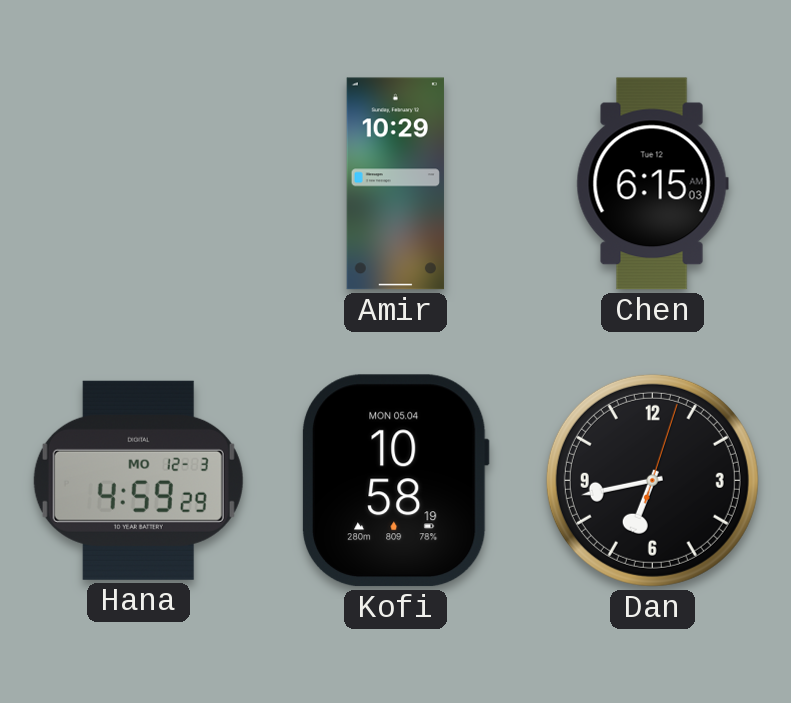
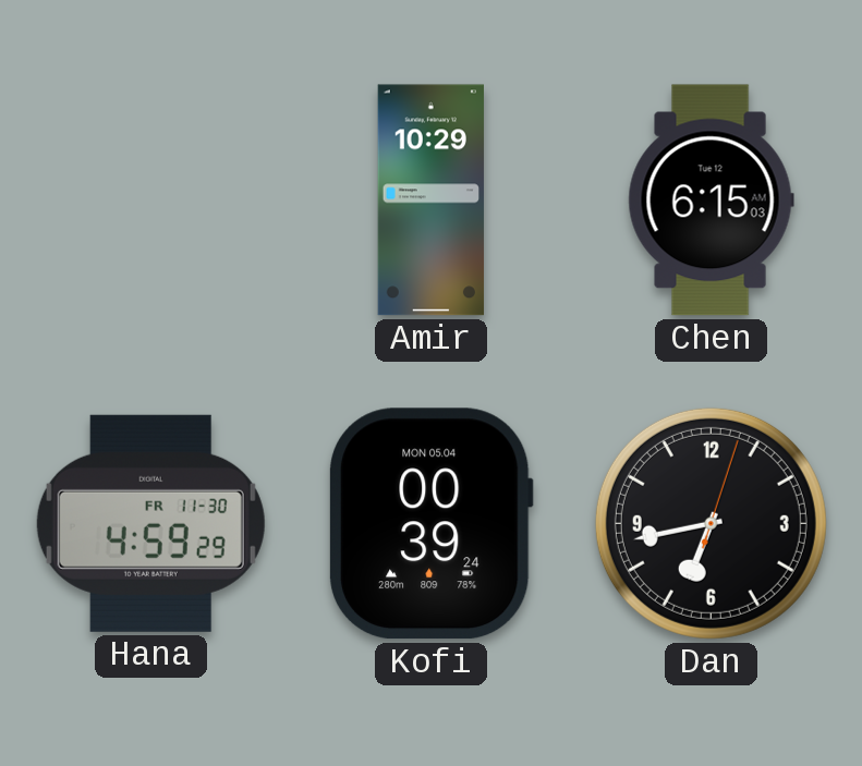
Hana date: MO 12-3 -> FR 11-30
Kofi: 10:58 -> 00:39
